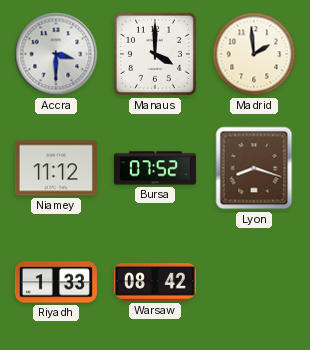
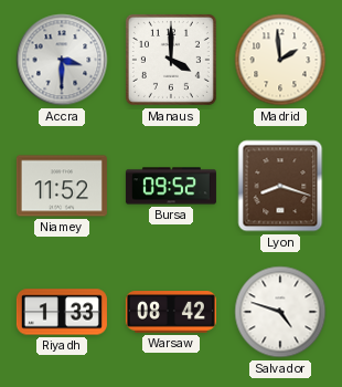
Niamey: 11:12 -> 11:52
Bursa: 07:52 -> 09:52
Salvador: none -> 4:48
